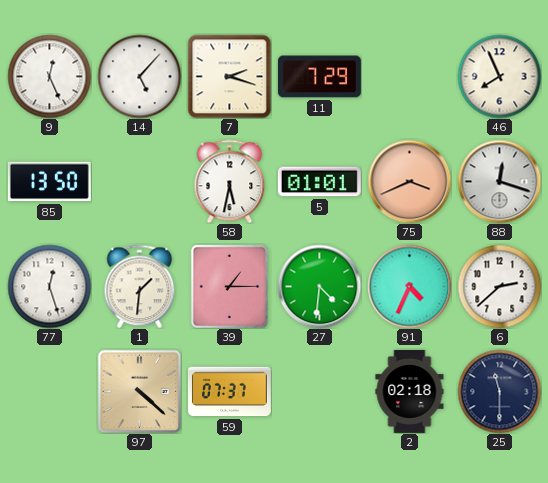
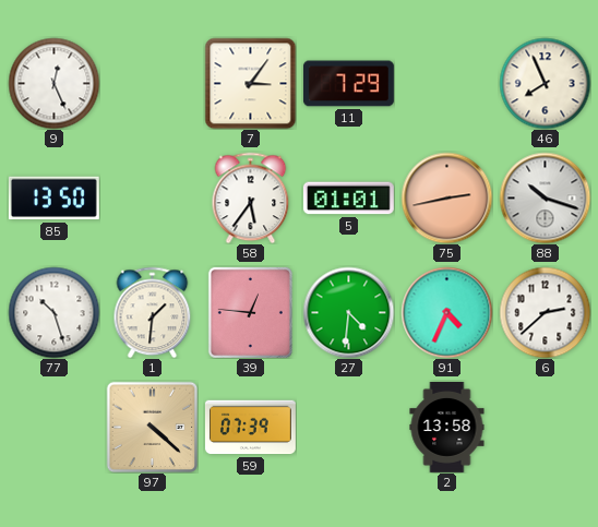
14: 5:07 -> none
7: 2:18 -> 3:06
58: 5:32 -> 5:36
75: 3:41 -> 2:43
88: 12:18 -> 10:18
77: 12:27 -> 10:27
39: 1:15 -> 12:46
59: 07:37 -> 07:39
2: 02:18 -> 13:58
25: 11:30 -> none
